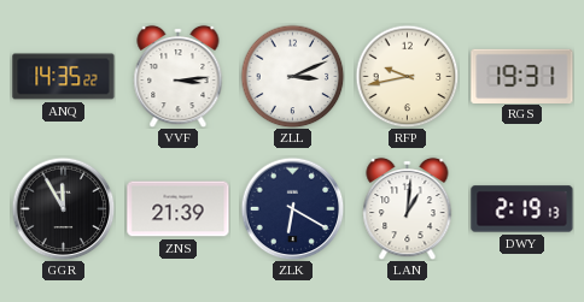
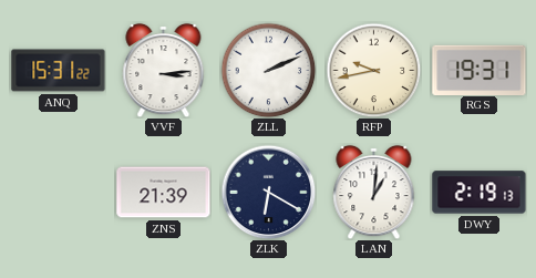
ANQ: 14:35 -> 15:31
ZLL: 3:11 -> 2:11
GGR: 11:55 -> none
